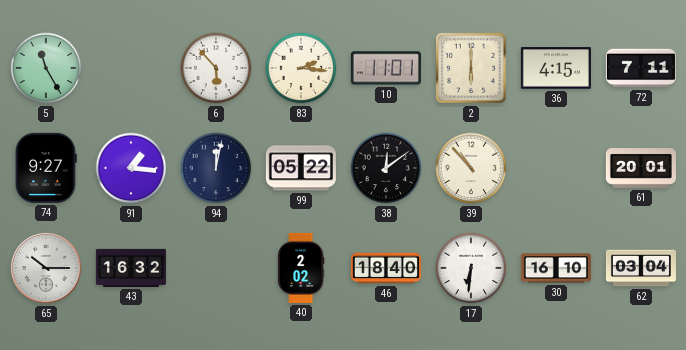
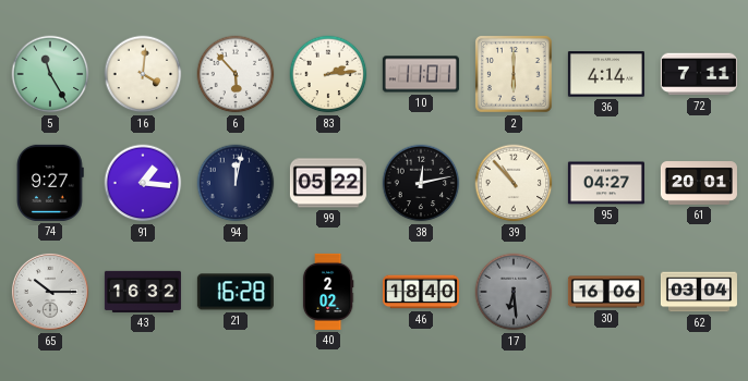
16: none -> 4:01
83: 2:16 -> 2:14
36: 4:15 -> 4:14
38: 12:09 -> 12:13
95: none -> 04:27
21: none -> 16:28
17: 6:31 -> 6:29
17 dial: white -> grey
30: 16:10 -> 16:06
